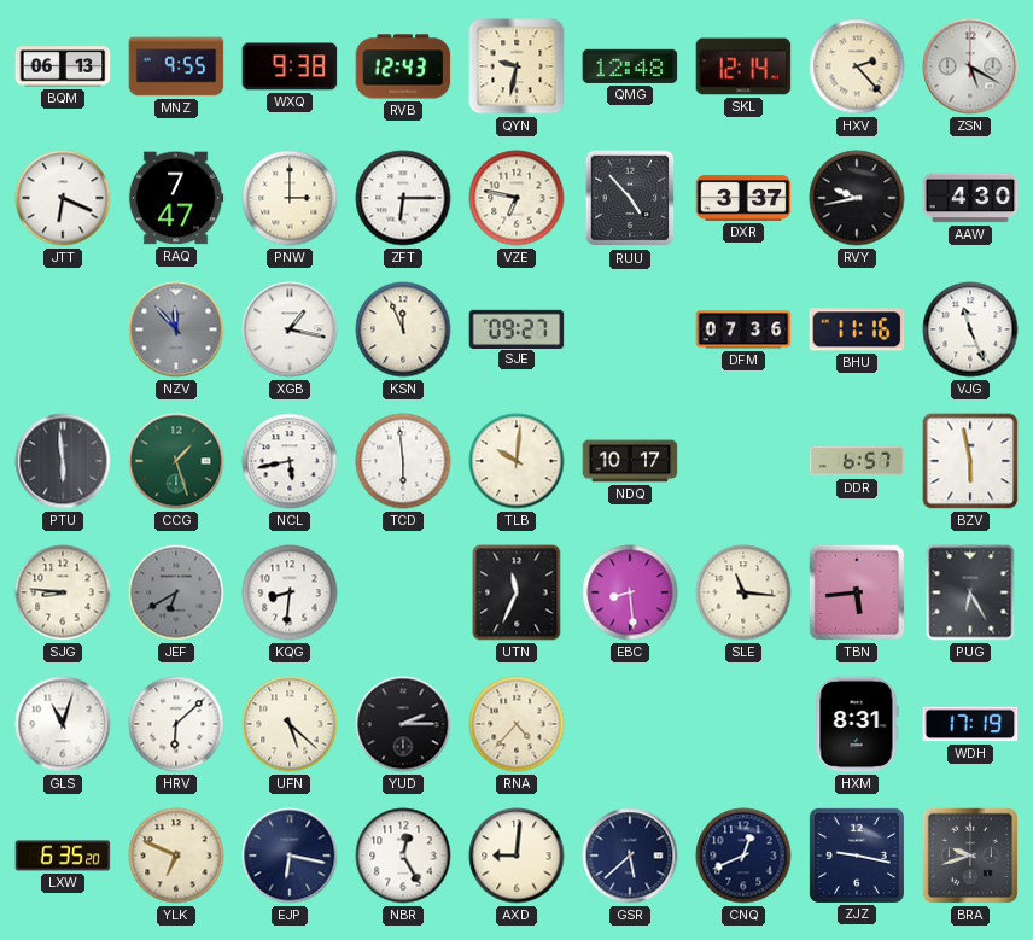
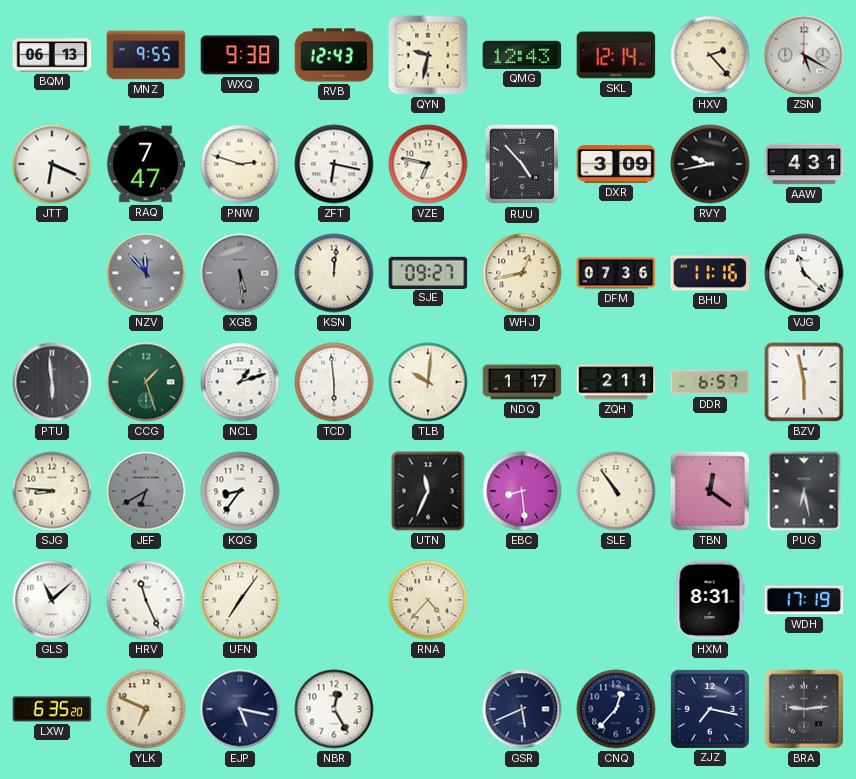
QMG: 12:48 -> 12:43
PNW: 3:00 -> 2:48
ZFT: 6:15 -> 6:17
DXR: 3:37 -> 3:09
AAW: 4:30 -> 4:31
XGB: 1:17 -> 5:29
XGB dial: white -> grey
KSN: 11:56 -> 12:01
WHJ: none -> 12:43
VJG: 11:26 -> 11:22
NCL: 5:43 -> 1:12
NDQ: 10:17 -> 1:17
ZQH: none -> 2:11
KQG: 8:31 -> 8:36
SLE: 11:16 -> 10:54
TBN: 5:44 -> 12:21
PUG: 6:25 -> 6:28
GLS: 11:03 -> 11:08
HRV: 6:08 -> 11:26
UFN: 5:22 -> 7:06
YUD: 2:15 -> none
EJP: 6:17 -> 5:17
AXD: 9:01 -> none
GSR: 5:38 -> 5:41
CNQ: 12:41 -> 12:37
ZJZ: 9:17 -> 7:17
BRA: 9:42 -> 9:14
